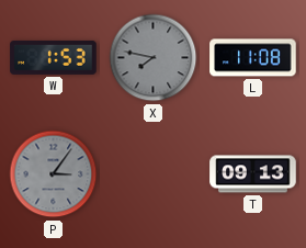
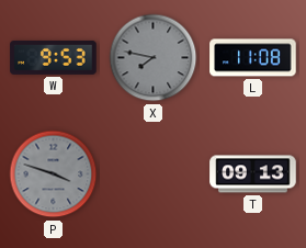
W: 1:53 -> 9:53
P: 3:06 -> 3:48
